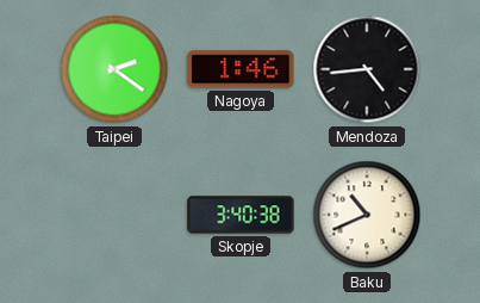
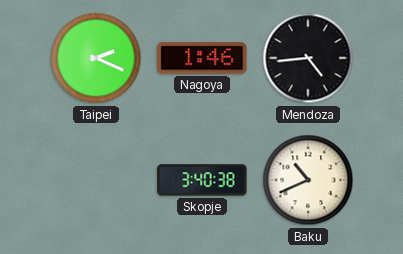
Taipei: 2:21 -> 2:19
